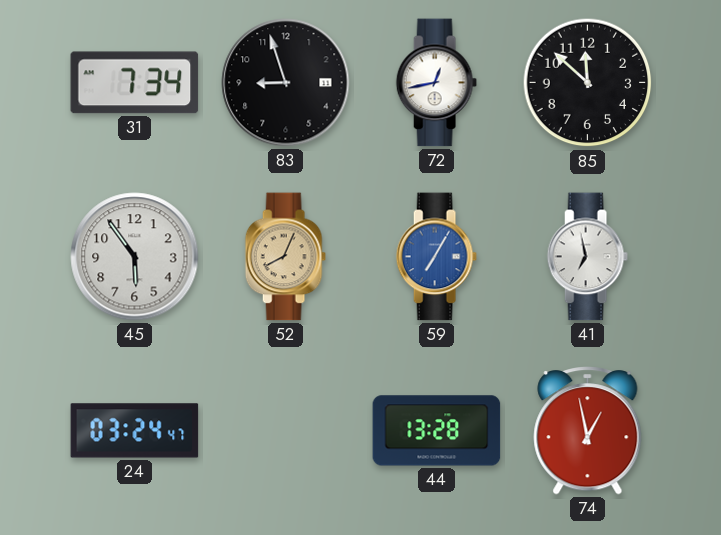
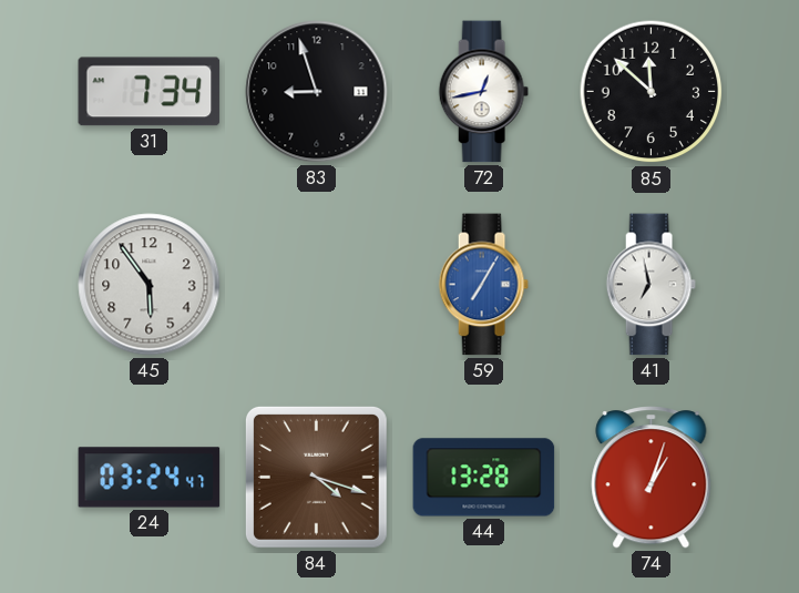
52: 8:04 -> none
84: none -> 4:18
74: 12:58 -> 1:03
